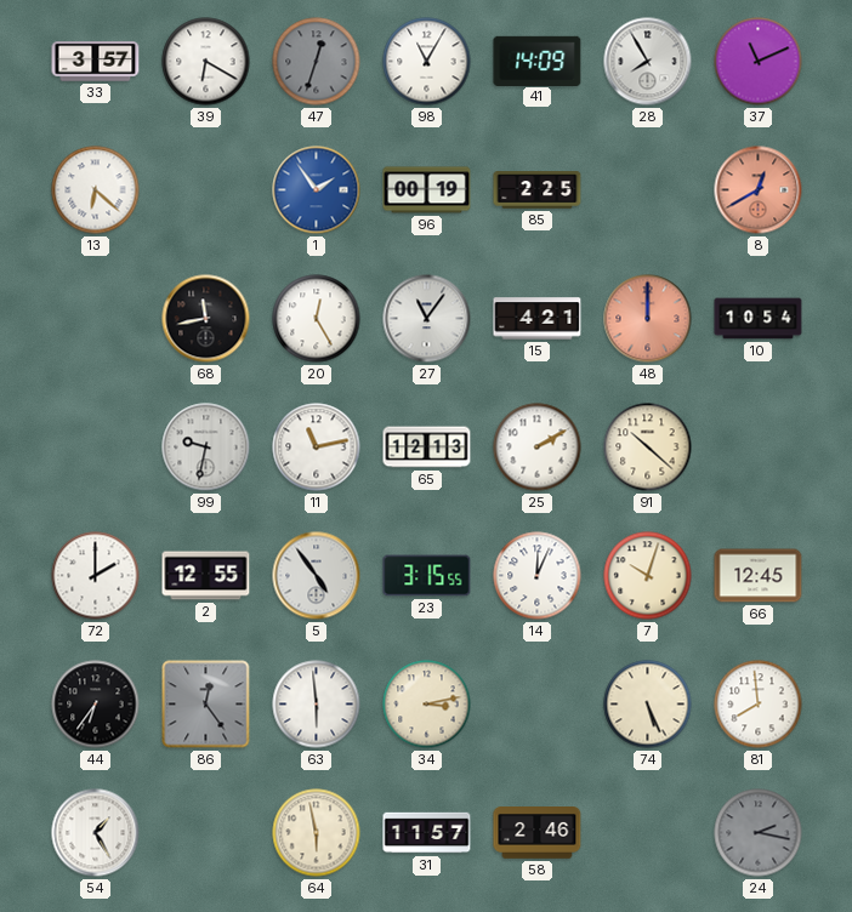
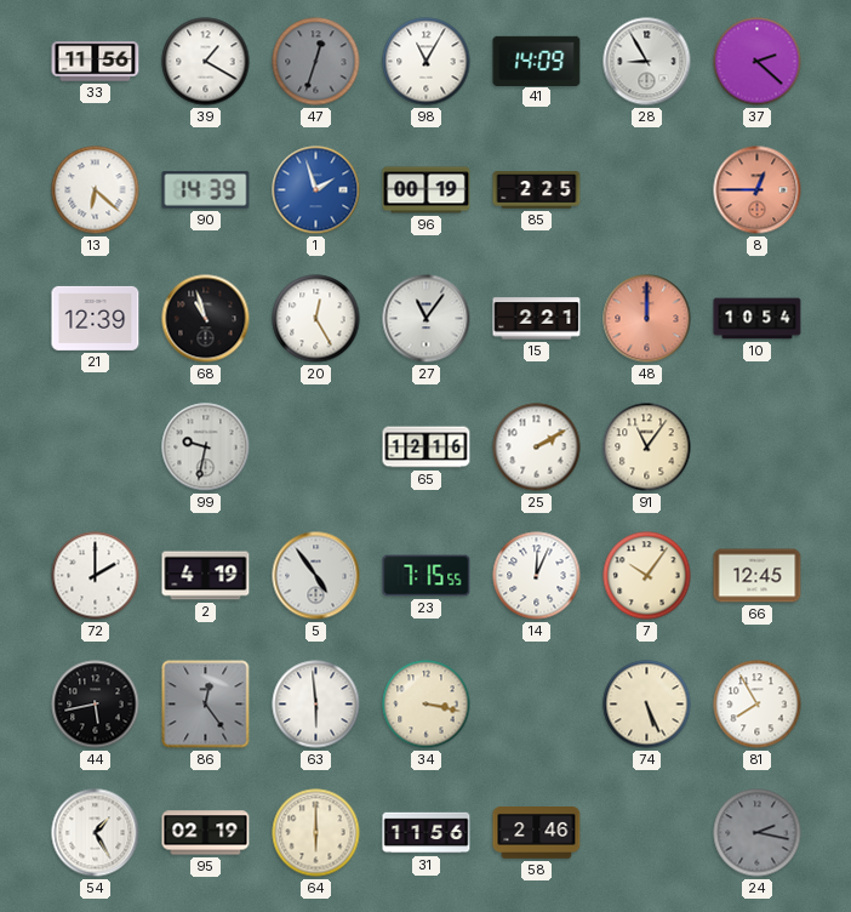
33: 3:57 -> 11:56
39: 6:20 -> 1:20
28: 7:55 -> 8:55
37: 11:11 -> 2:22
90: none -> 14:39
1: 1:54 -> 1:57
8: 12:40 -> 12:45
21: none -> 12:39
68: 11:43 -> 10:57
15: 4:21 -> 2:21
11: 11:13 -> none
65: 12:13 -> 12:16
91: 10:22 -> 11:06
2: 12:55 -> 4:19
23: 3:15 -> 7:15
7: 10:03 -> 10:06
44: 6:36 -> 5:43
34: 3:13 -> 3:17
81: 7:59 -> 7:55
95: none -> 02:19
64: 5:58 -> 6:00
31: 11:57 -> 11:56
